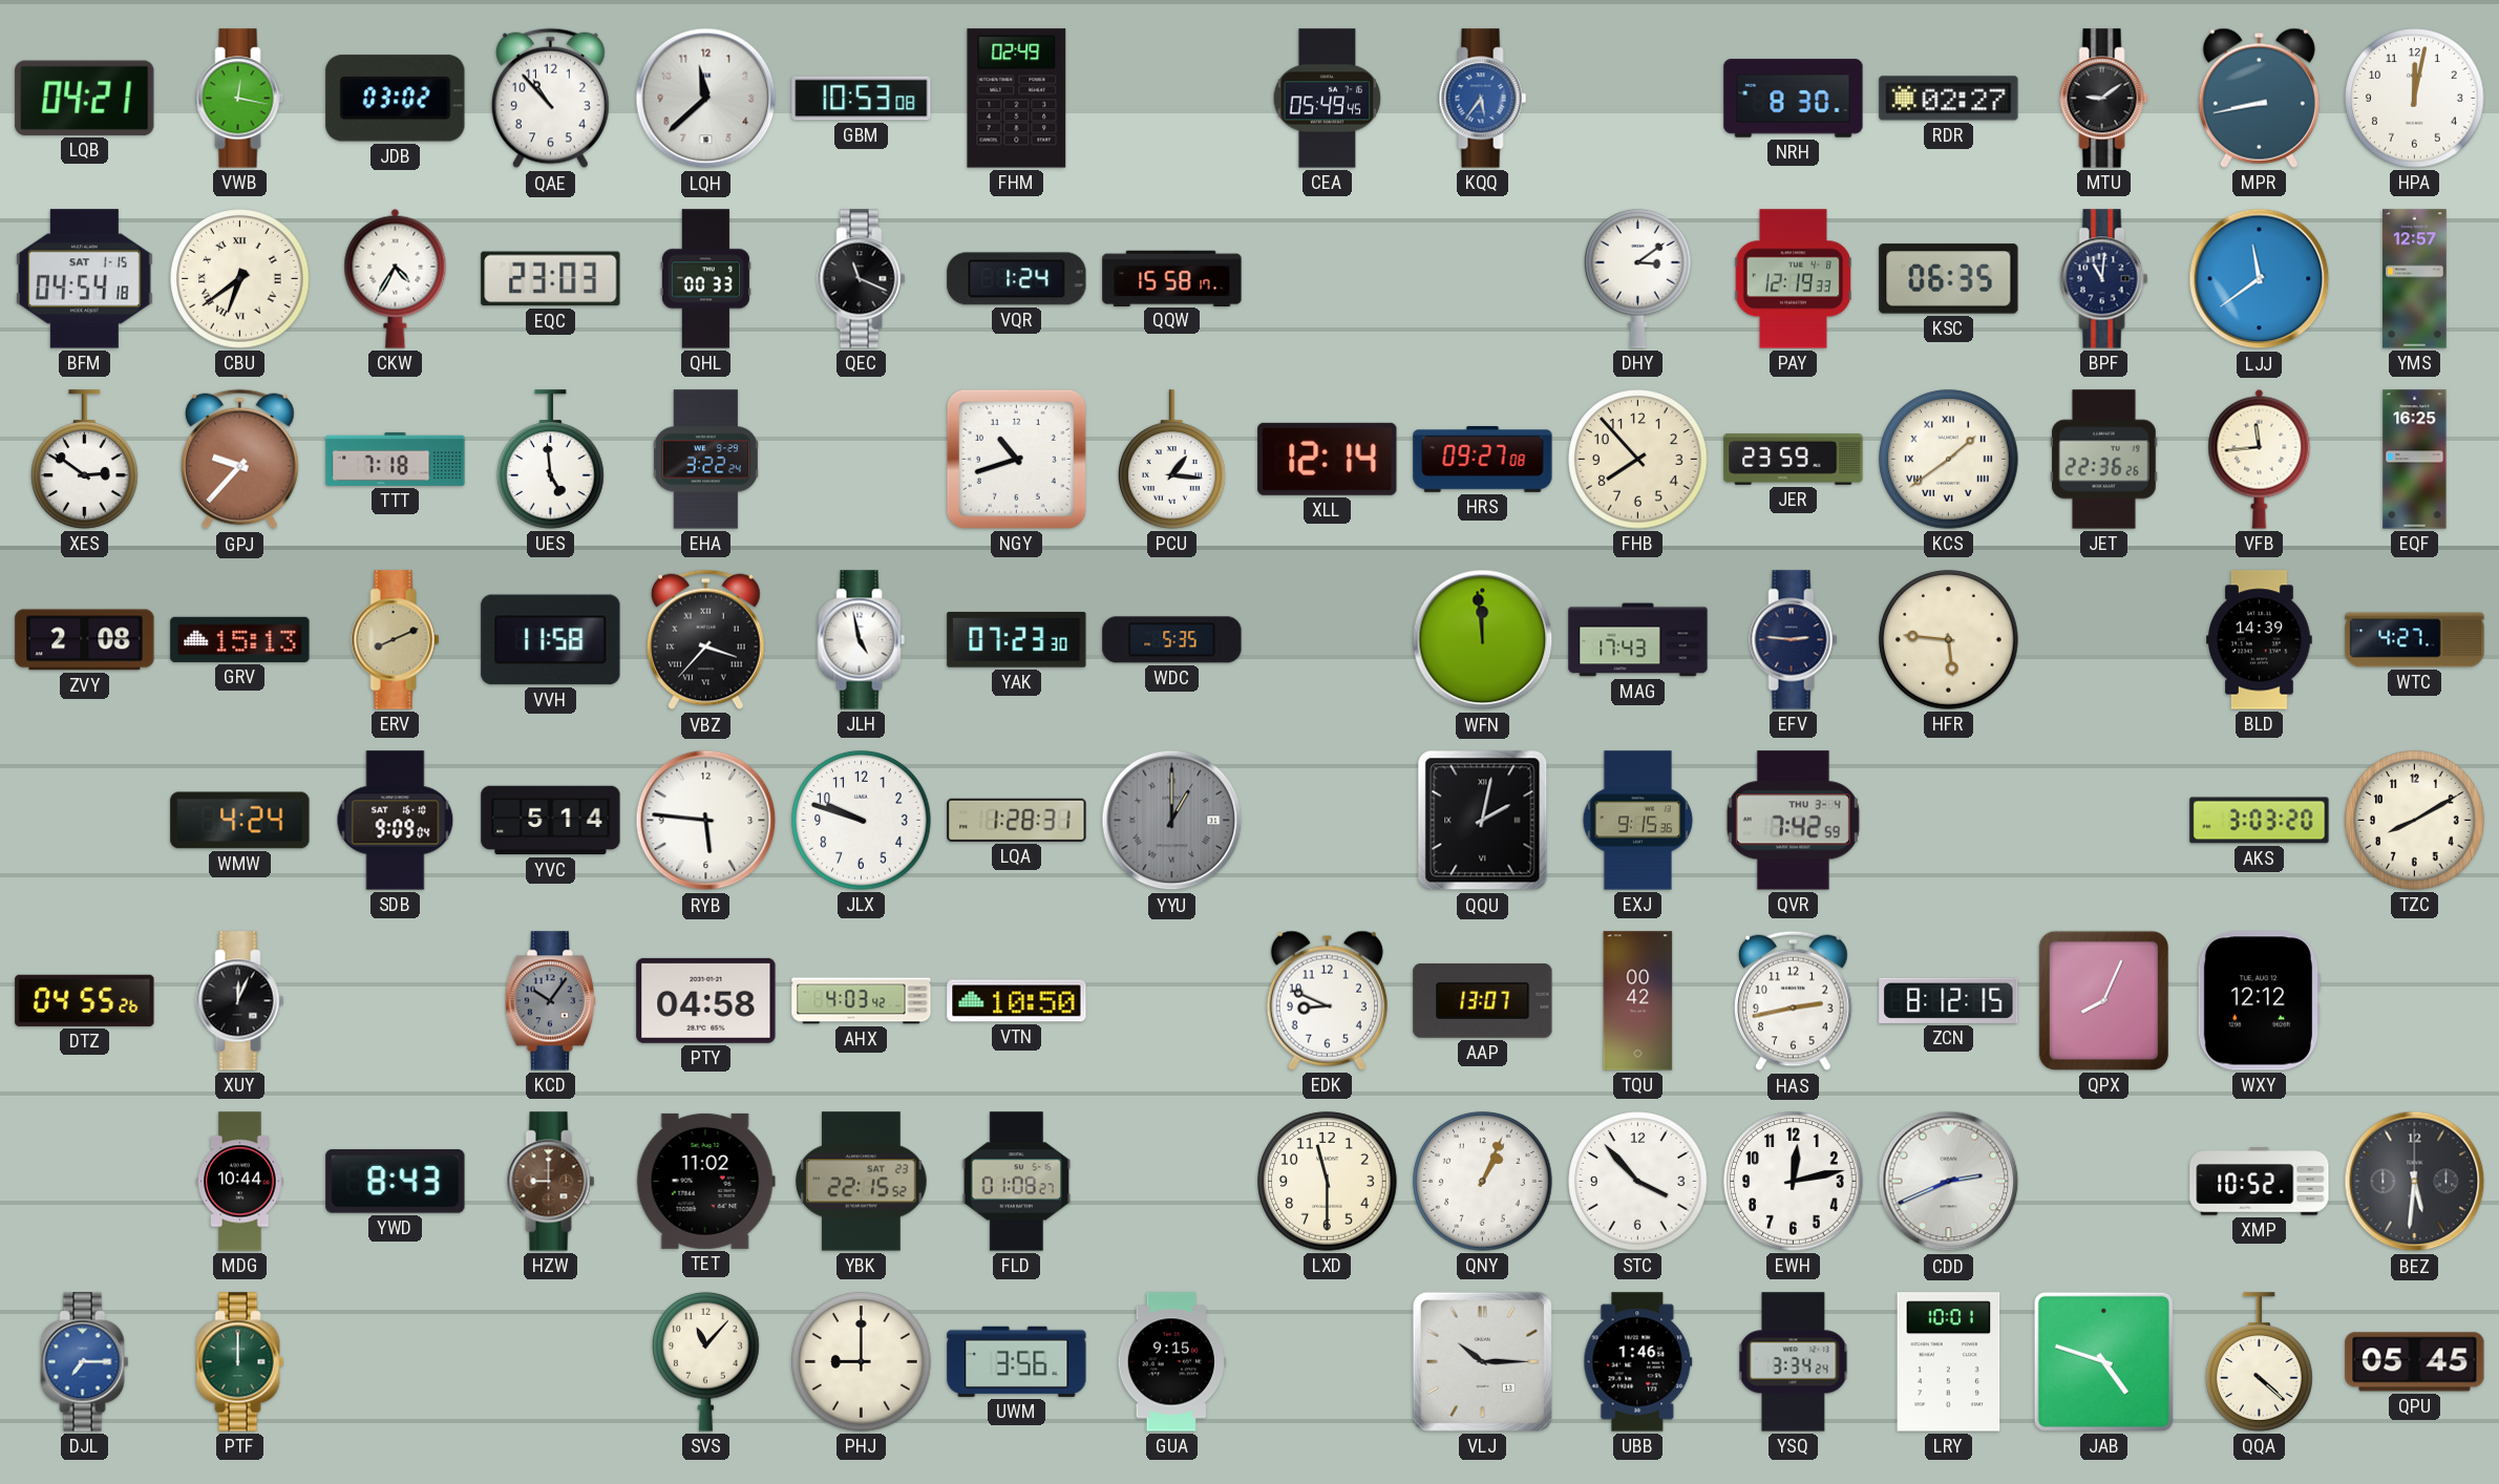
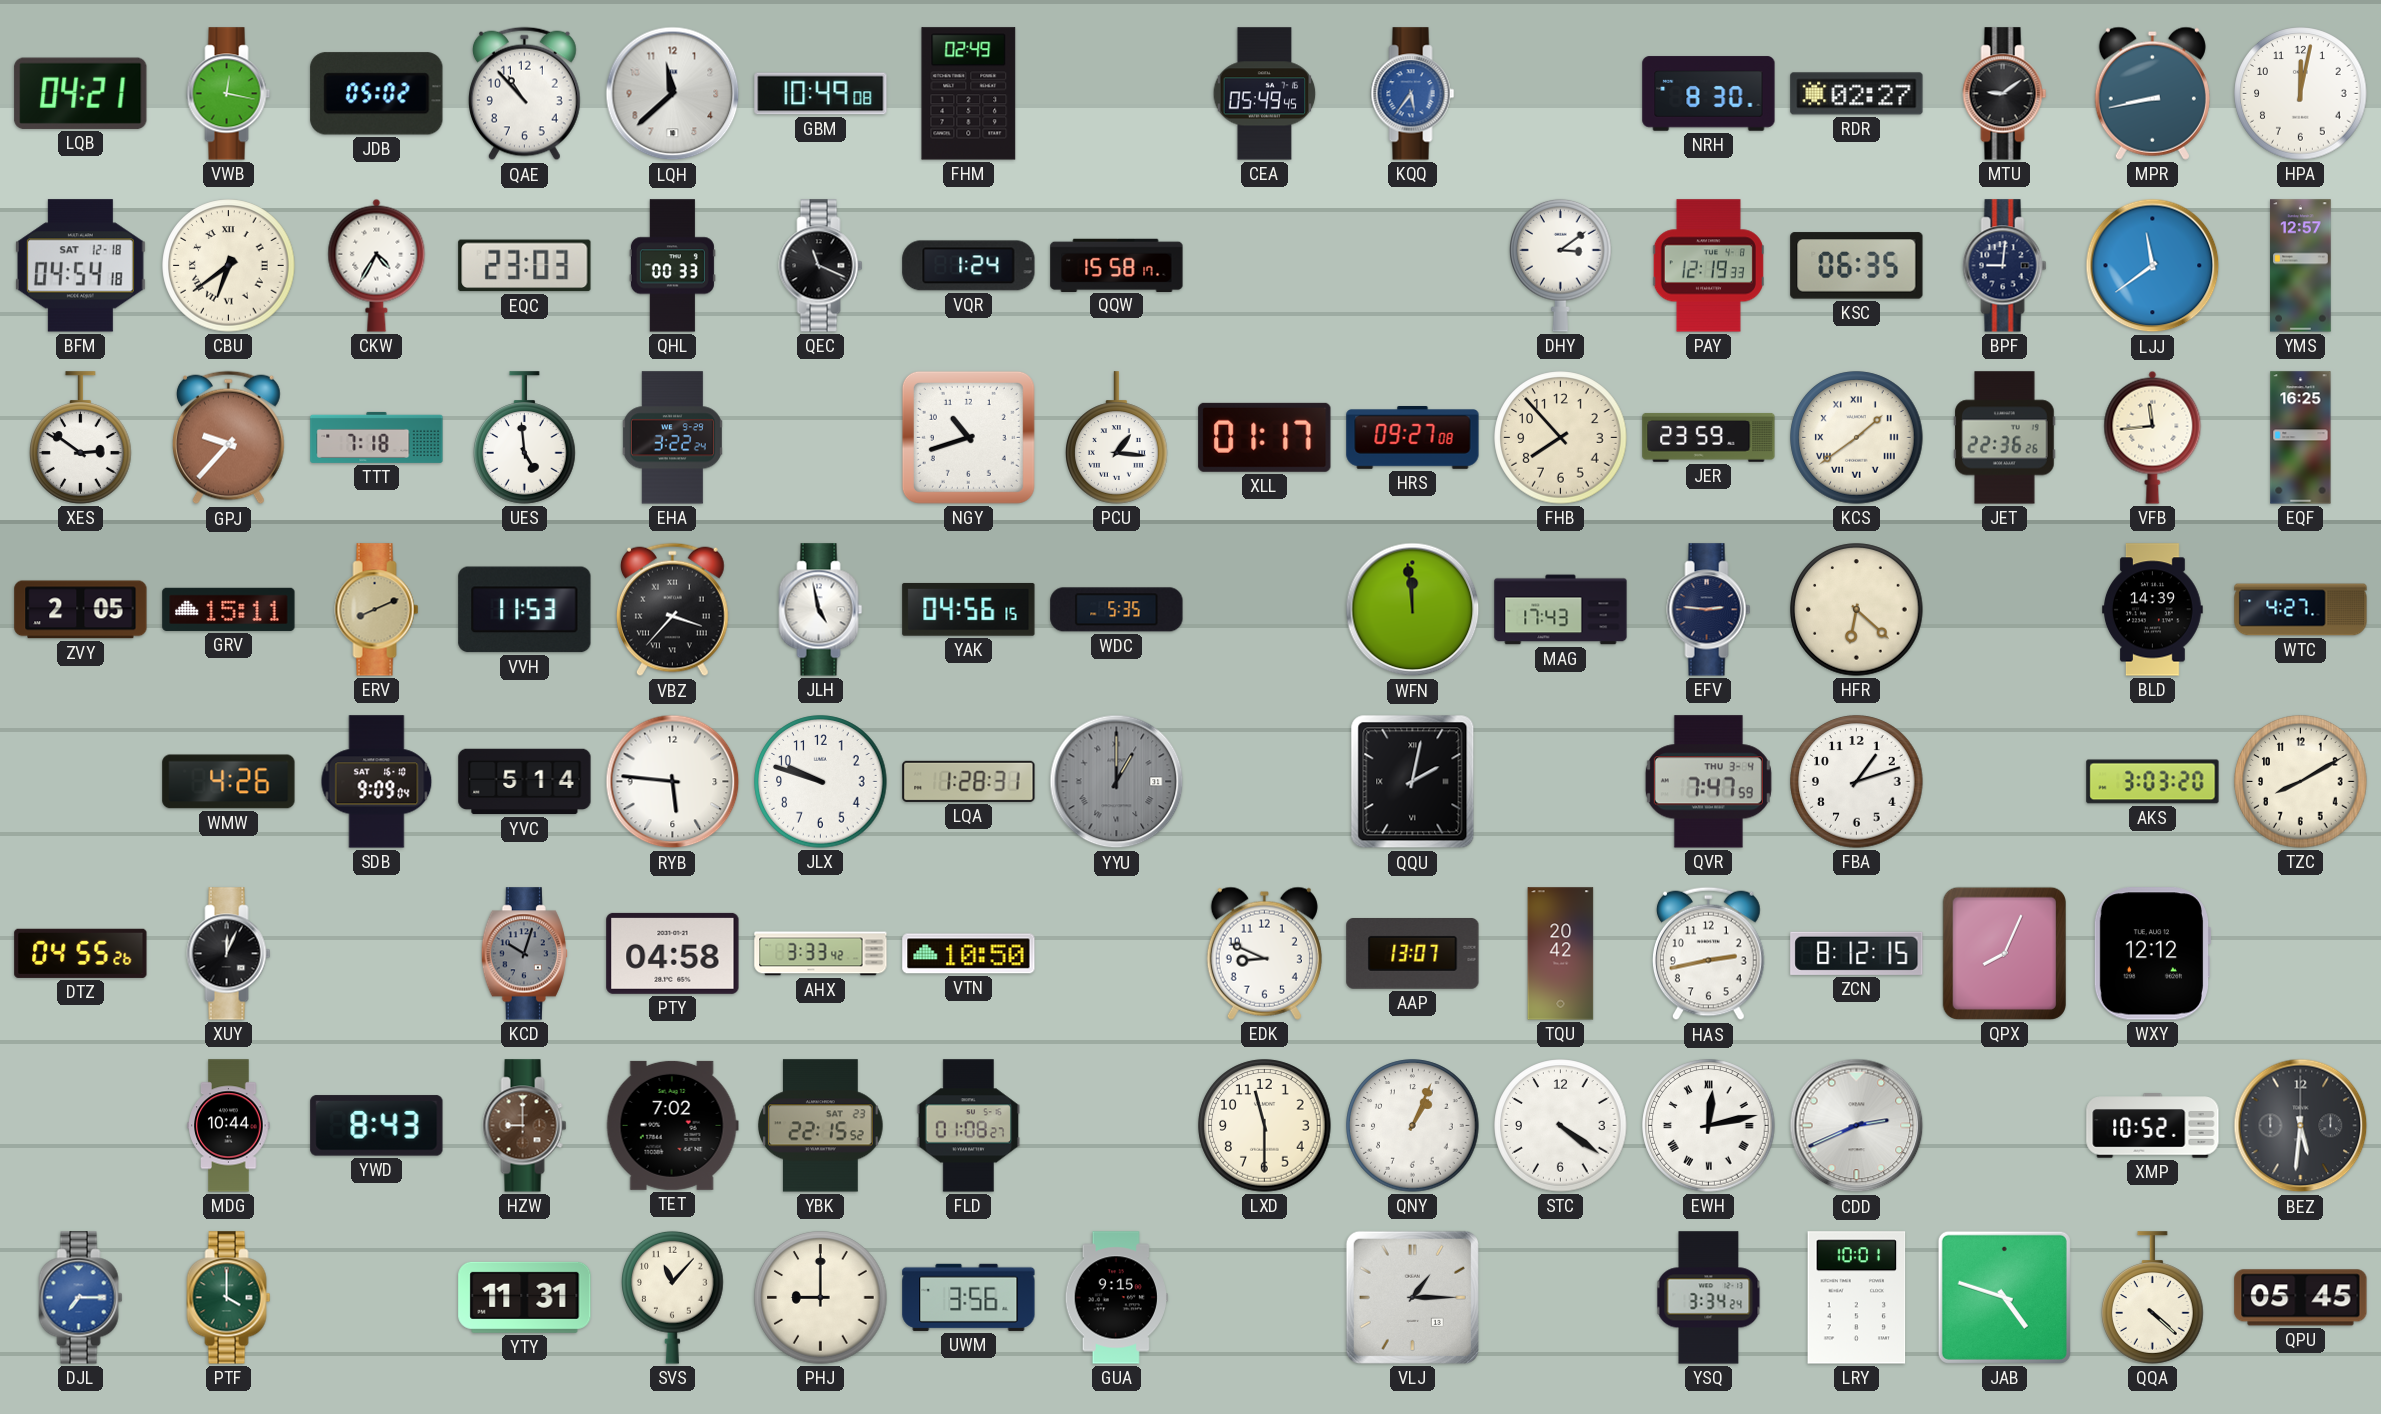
JDB: 03:02 -> 05:02
GBM: 10:53 -> 10:49
BFM date: SAT 1-15 -> SAT 12-18
BPF: 11:01 -> 9:01
XLL: 12:14 -> 01:17
ZVY: 2:08 -> 2:05
GRV: 15:13 -> 15:11
VVH: 11:58 -> 11:53
YAK: 07:23 -> 04:56
HFR: 5:46 -> 6:22
WMW: 4:24 -> 4:26
EXJ: 9:15 -> none
QVR: 7:42 -> 7:47
FBA: none -> 1:12
KCD: 10:06 -> 10:03
AHX: 4:03 -> 3:33
TQU: 00:42 -> 20:42
TET: 11:02 -> 7:02
STC: 3:53 -> 4:21
EWH numerals: Arabic -> Roman
PTF: 12:00 -> 4:00
YTY: none -> 11:31
VLJ: 10:15 -> 1:15
UBB: 1:46 -> none
